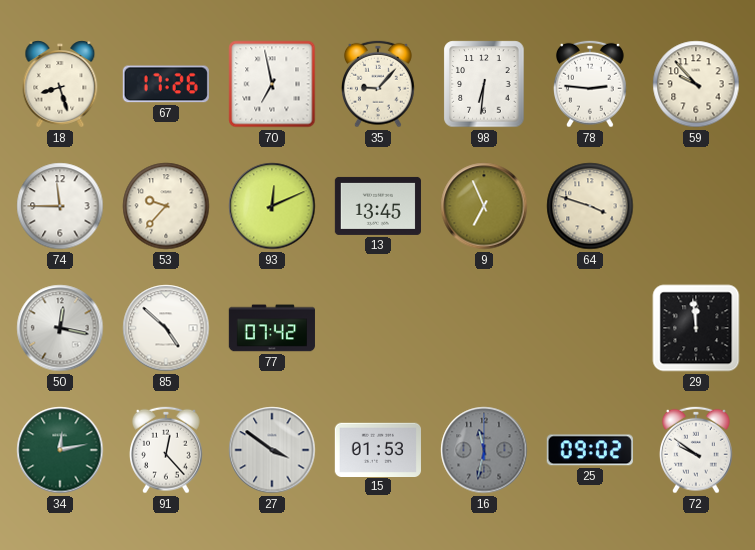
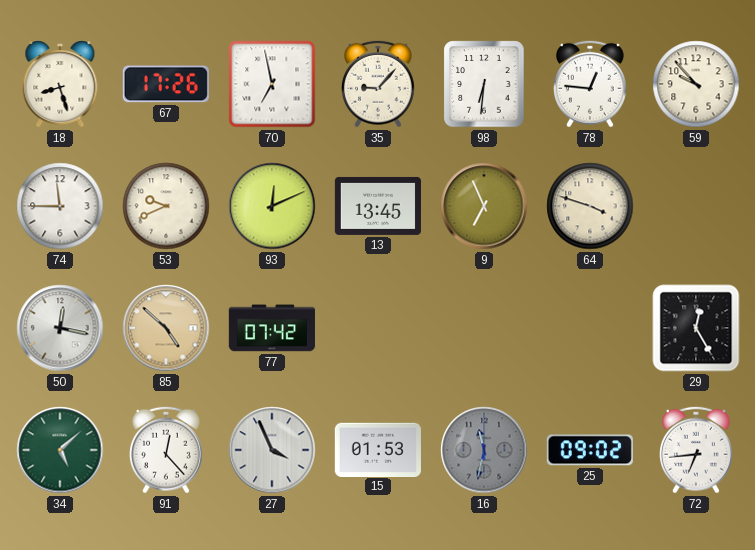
78: 2:46 -> 12:46
53: 9:37 -> 9:41
85 dial: white -> champagne
29: 11:59 -> 12:25
34: 12:13 -> 5:08
27: 3:51 -> 3:56
72: 9:51 -> 6:44
